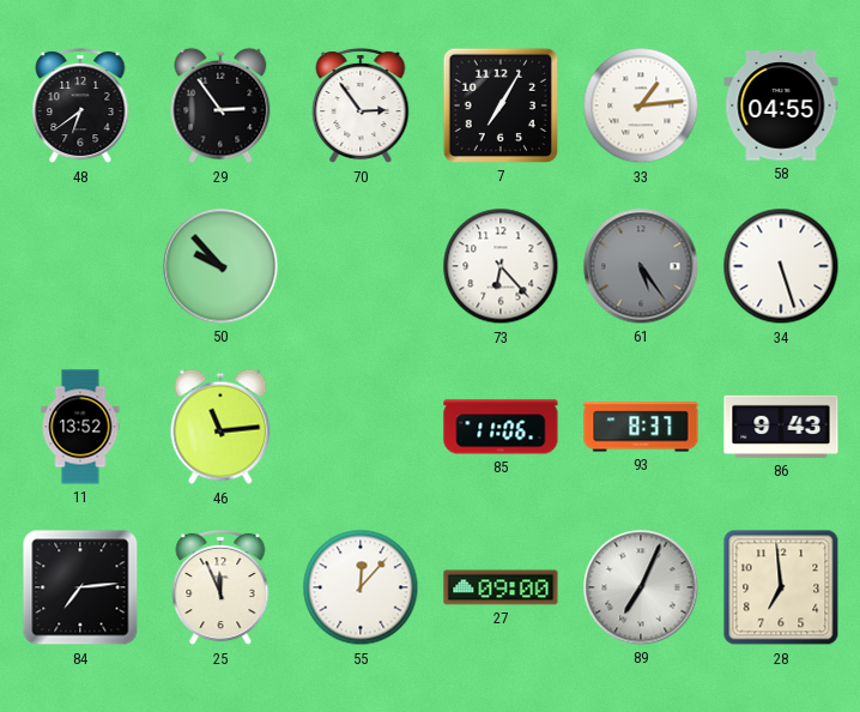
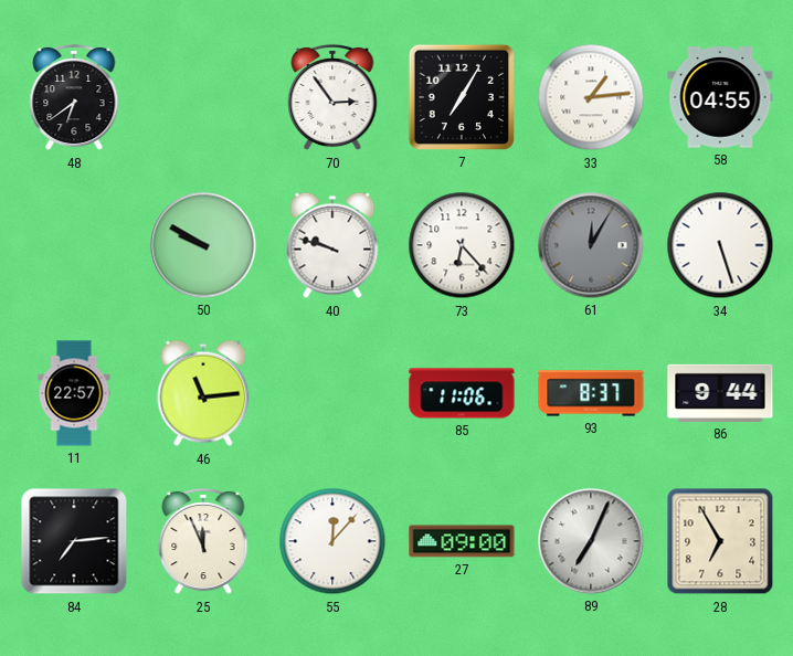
29: 2:54 -> none
50: 9:53 -> 9:50
40: none -> 9:48
61: 5:24 -> 12:05
11: 13:52 -> 22:57
86: 9:43 -> 9:44
28: 6:59 -> 6:55
